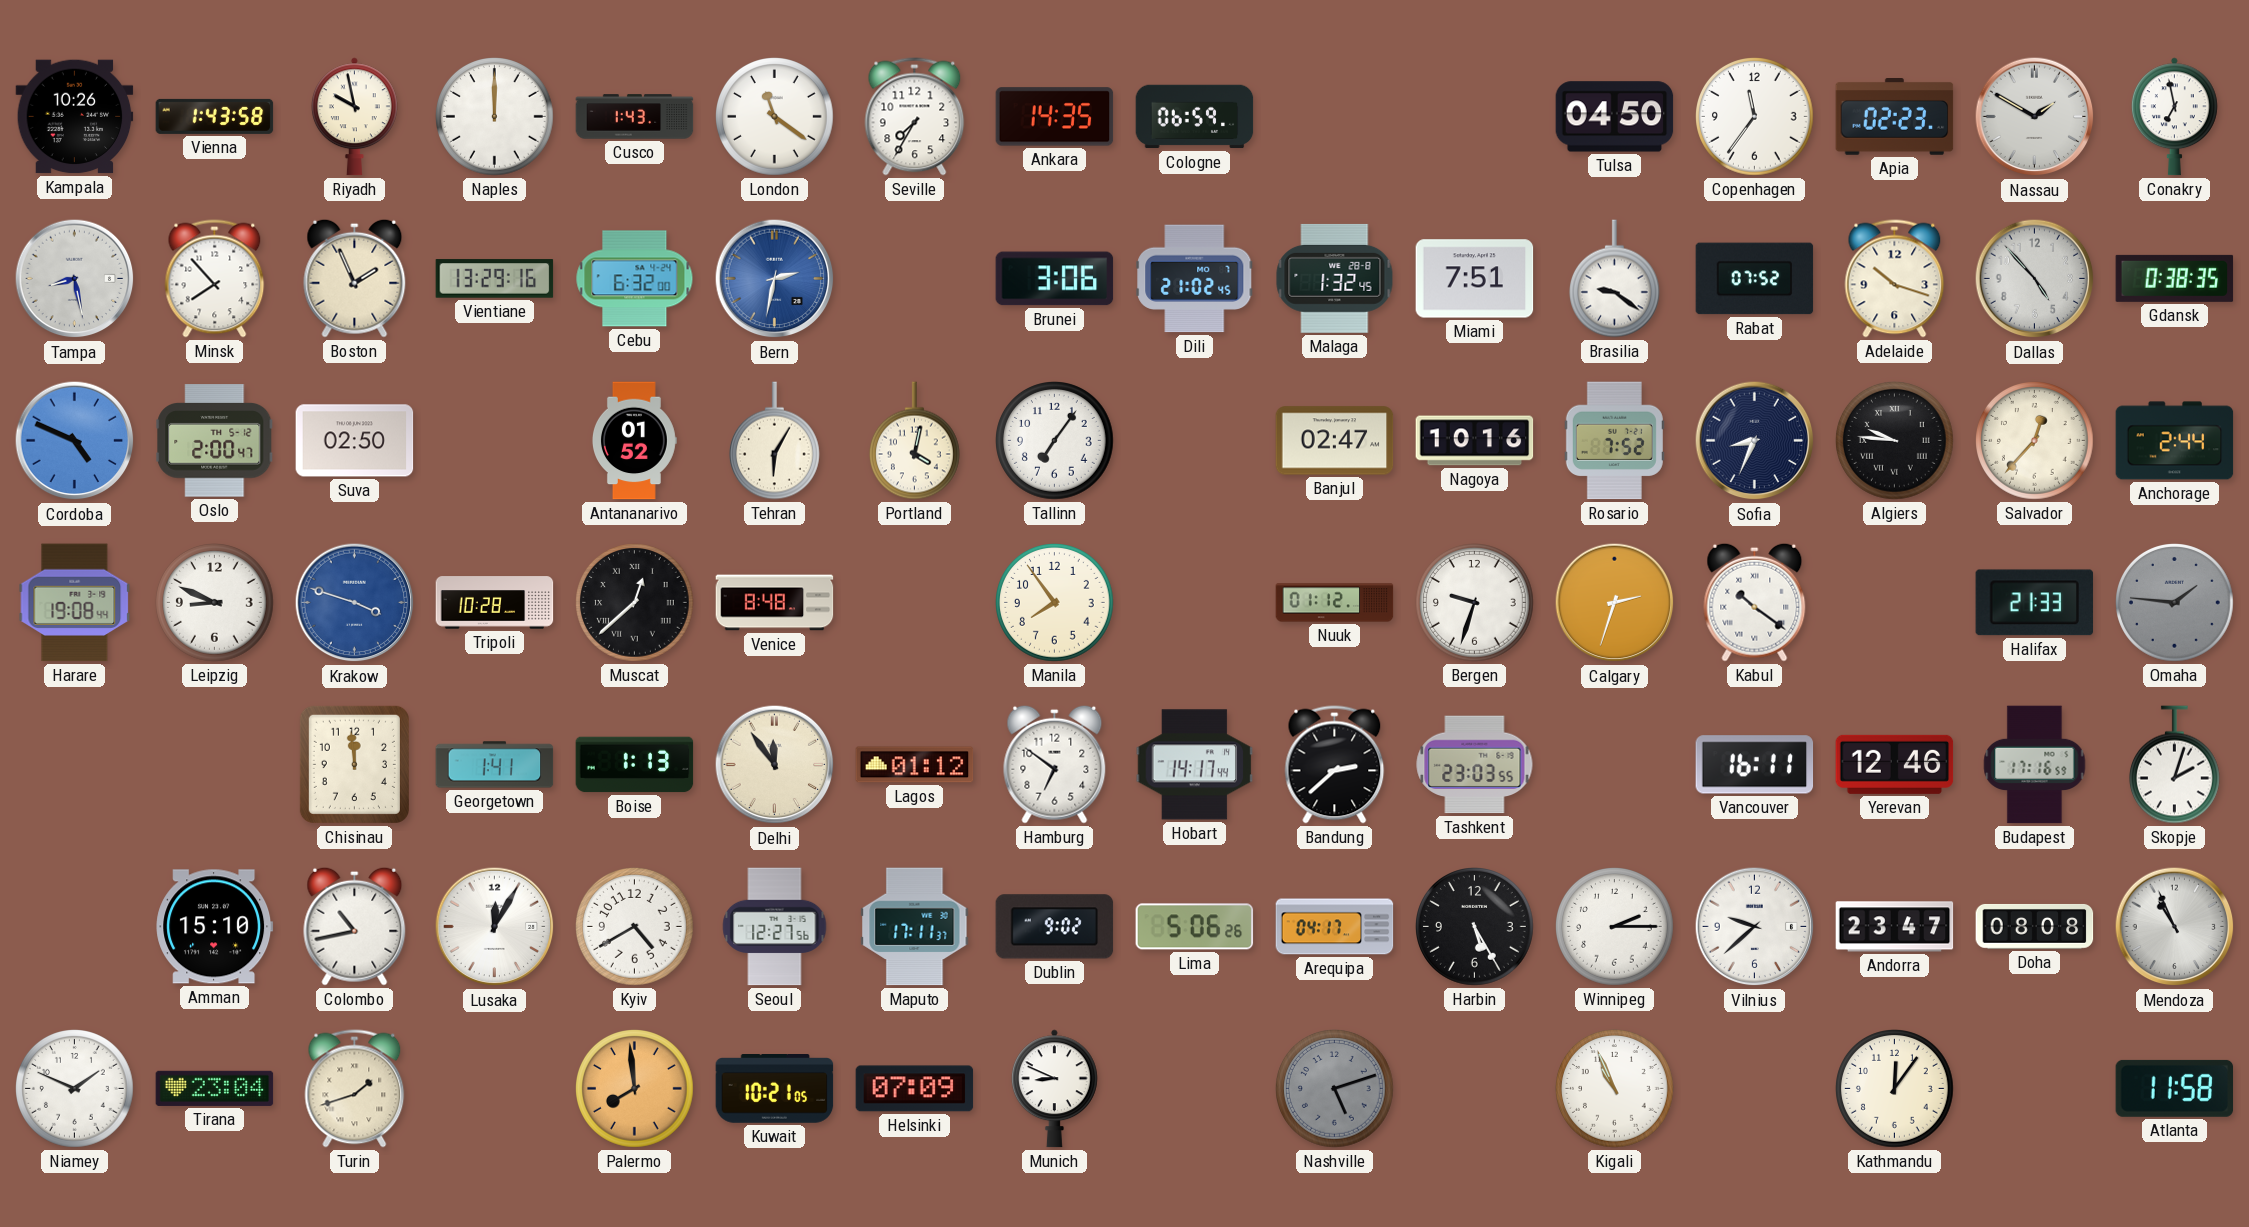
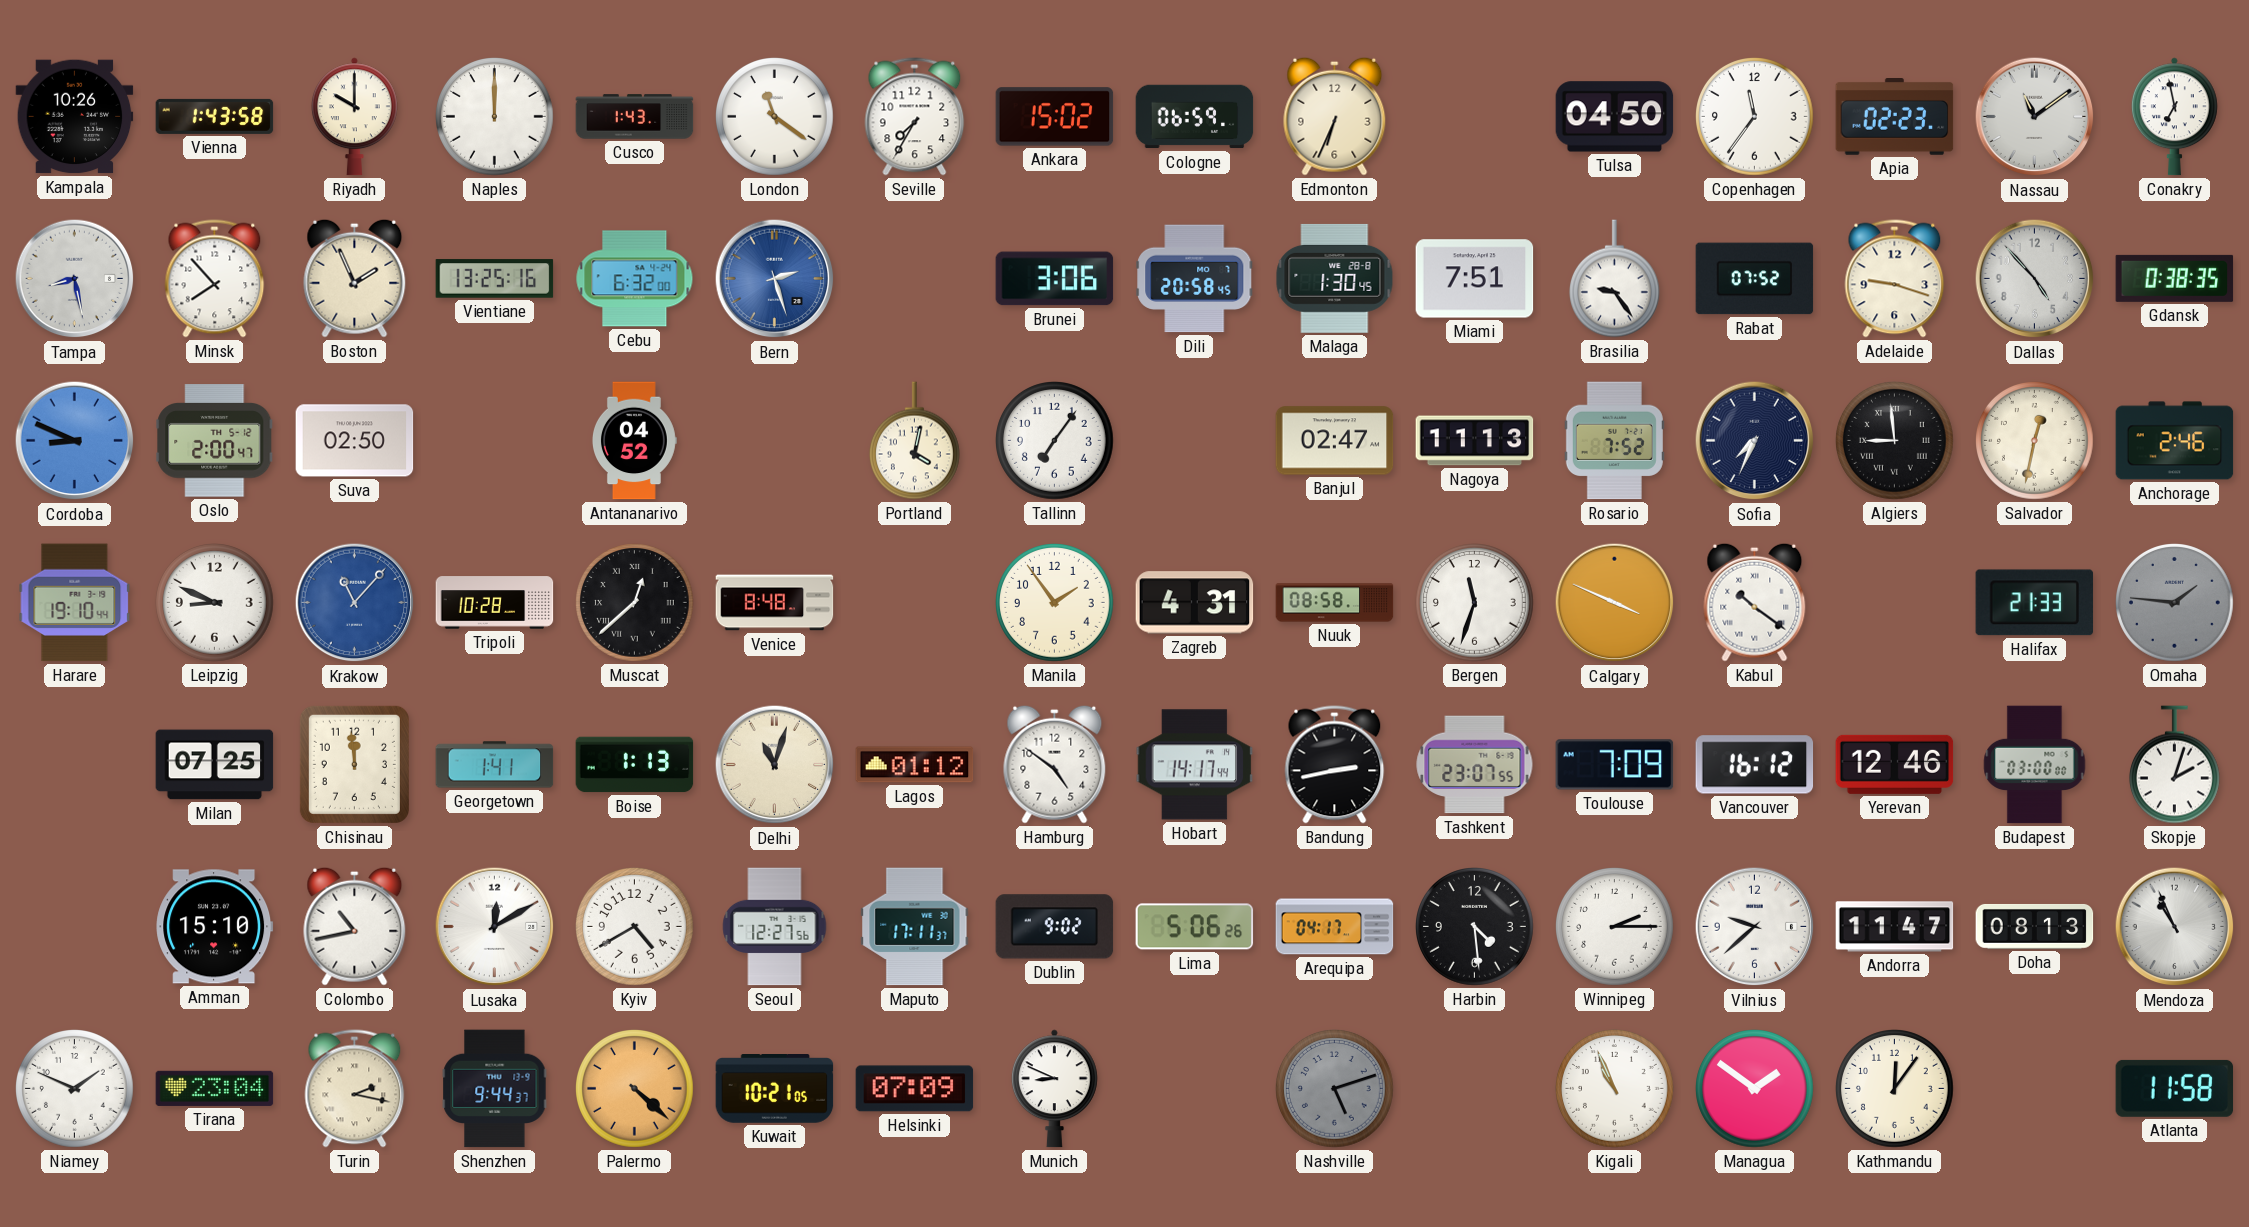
Riyadh: 9:58 -> 10:00
Ankara: 14:35 -> 15:02
Edmonton: none -> 6:34
Nassau: 1:50 -> 11:09
Vientiane: 13:29 -> 13:25
Bern: 2:32 -> 2:27
Dili: 21:02 -> 20:58
Malaga: 1:32 -> 1:30
Brasilia: 9:21 -> 9:24
Adelaide: 10:18 -> 9:18
Cordoba: 4:49 -> 8:49
Antananarivo: 01:52 -> 04:52
Tehran: 6:05 -> none
Nagoya: 10:16 -> 11:13
Sofia: 8:34 -> 7:34
Algiers: 9:46 -> 8:59
Salvador: 12:37 -> 12:32
Anchorage: 2:44 -> 2:46
Harare: 19:08 -> 19:10
Krakow: 3:48 -> 11:07
Manila: 7:54 -> 1:54
Zagreb: none -> 4:31
Nuuk: 01:12 -> 08:58
Bergen: 9:33 -> 11:33
Calgary: 2:33 -> 3:49
Milan: none -> 07:25
Delhi: 11:54 -> 11:03
Hamburg: 6:51 -> 4:51
Bandung: 2:38 -> 2:43
Tashkent: 23:03 -> 23:07
Toulouse: none -> 7:09
Vancouver: 16:11 -> 16:12
Budapest: 17:16 -> 03:00
Lusaka: 12:05 -> 12:10
Harbin: 5:25 -> 4:29
Andorra: 23:47 -> 11:47
Doha: 08:08 -> 08:13
Turin: 1:42 -> 2:17
Shenzhen: none -> 9:44
Palermo: 7:59 -> 4:22
Managua: none -> 1:51
